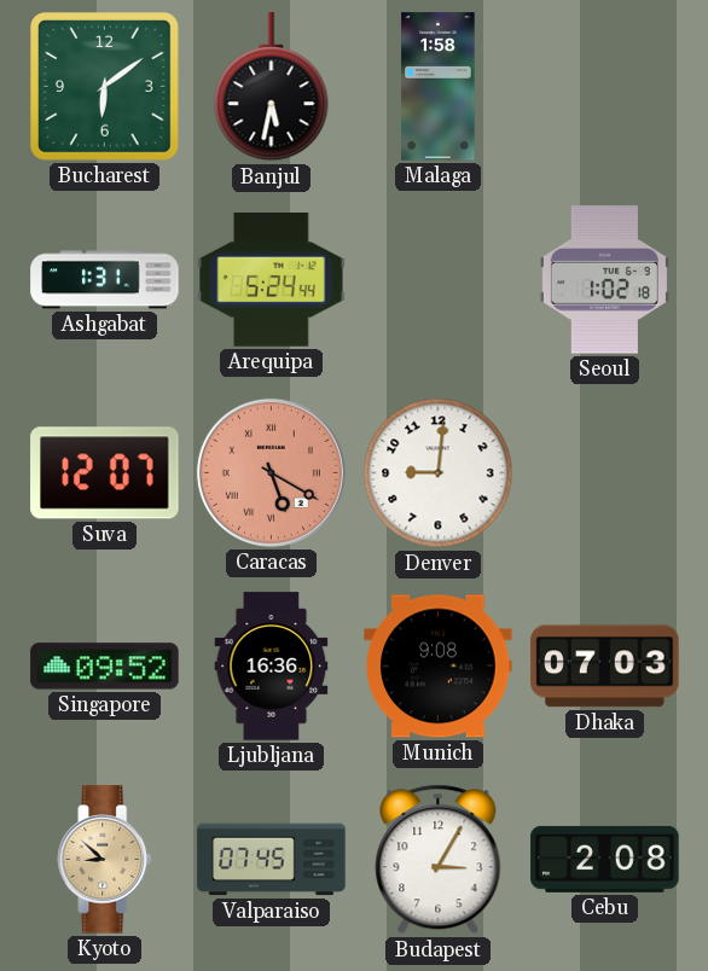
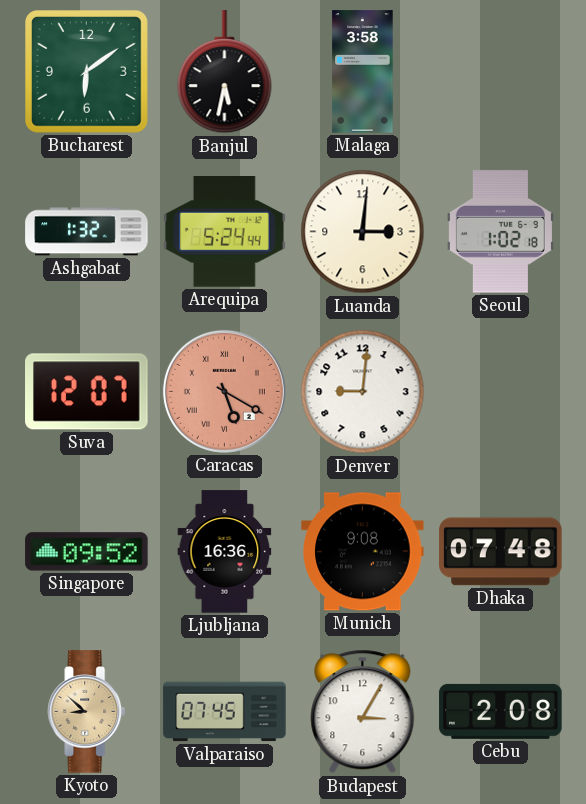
Malaga: 1:58 -> 3:58
Ashgabat: 1:31 -> 1:32
Luanda: none -> 3:01
Dhaka: 07:03 -> 07:48
